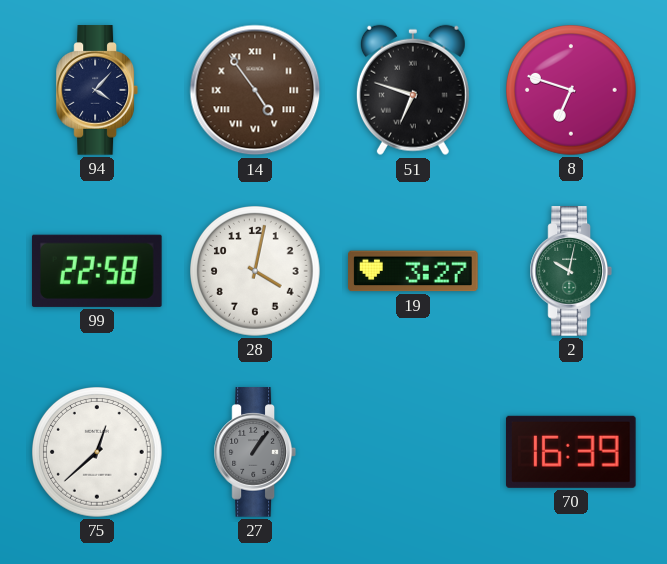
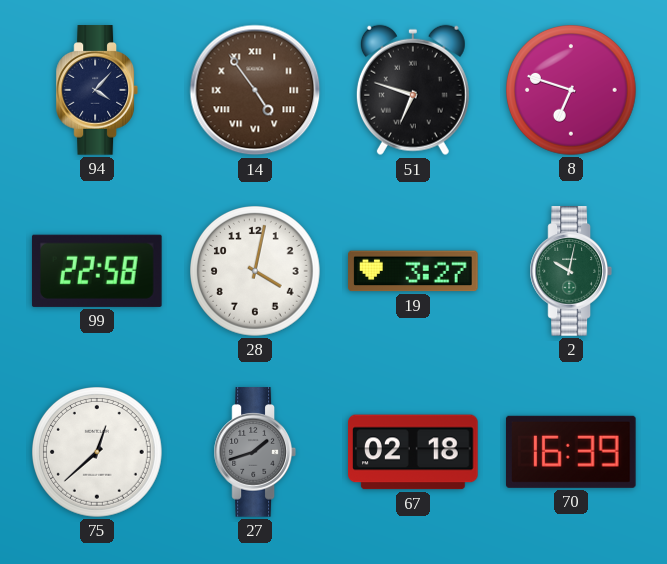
27: 1:06 -> 1:42
67: none -> 02:18
